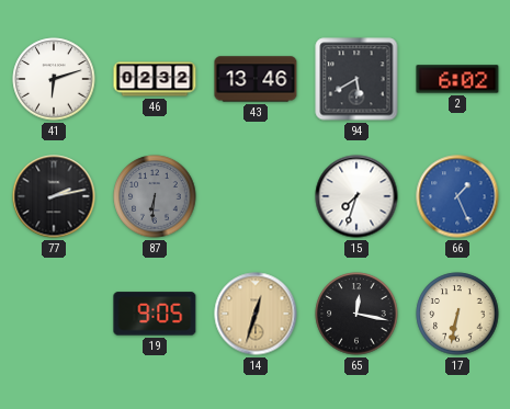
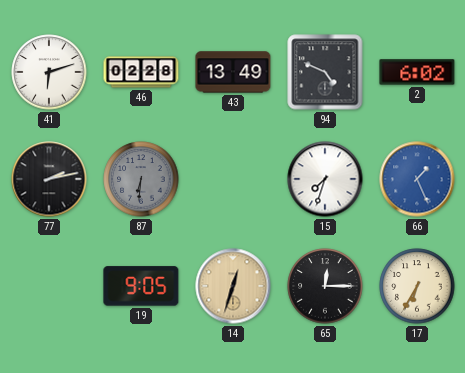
46: 02:32 -> 02:28
43: 13:46 -> 13:49
94: 5:40 -> 4:49
65: 12:17 -> 12:15
17: 6:32 -> 6:35
